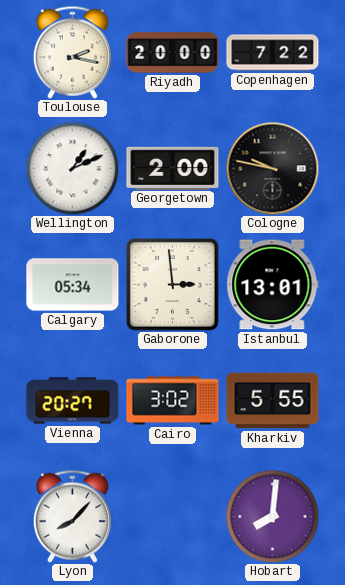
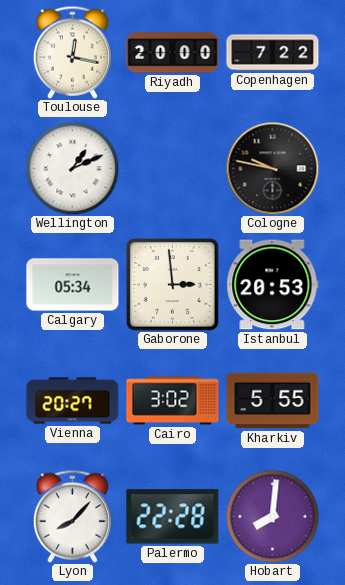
Toulouse: 2:17 -> 12:17
Georgetown: 2:00 -> none
Istanbul: 13:01 -> 20:53
Palermo: none -> 22:28
